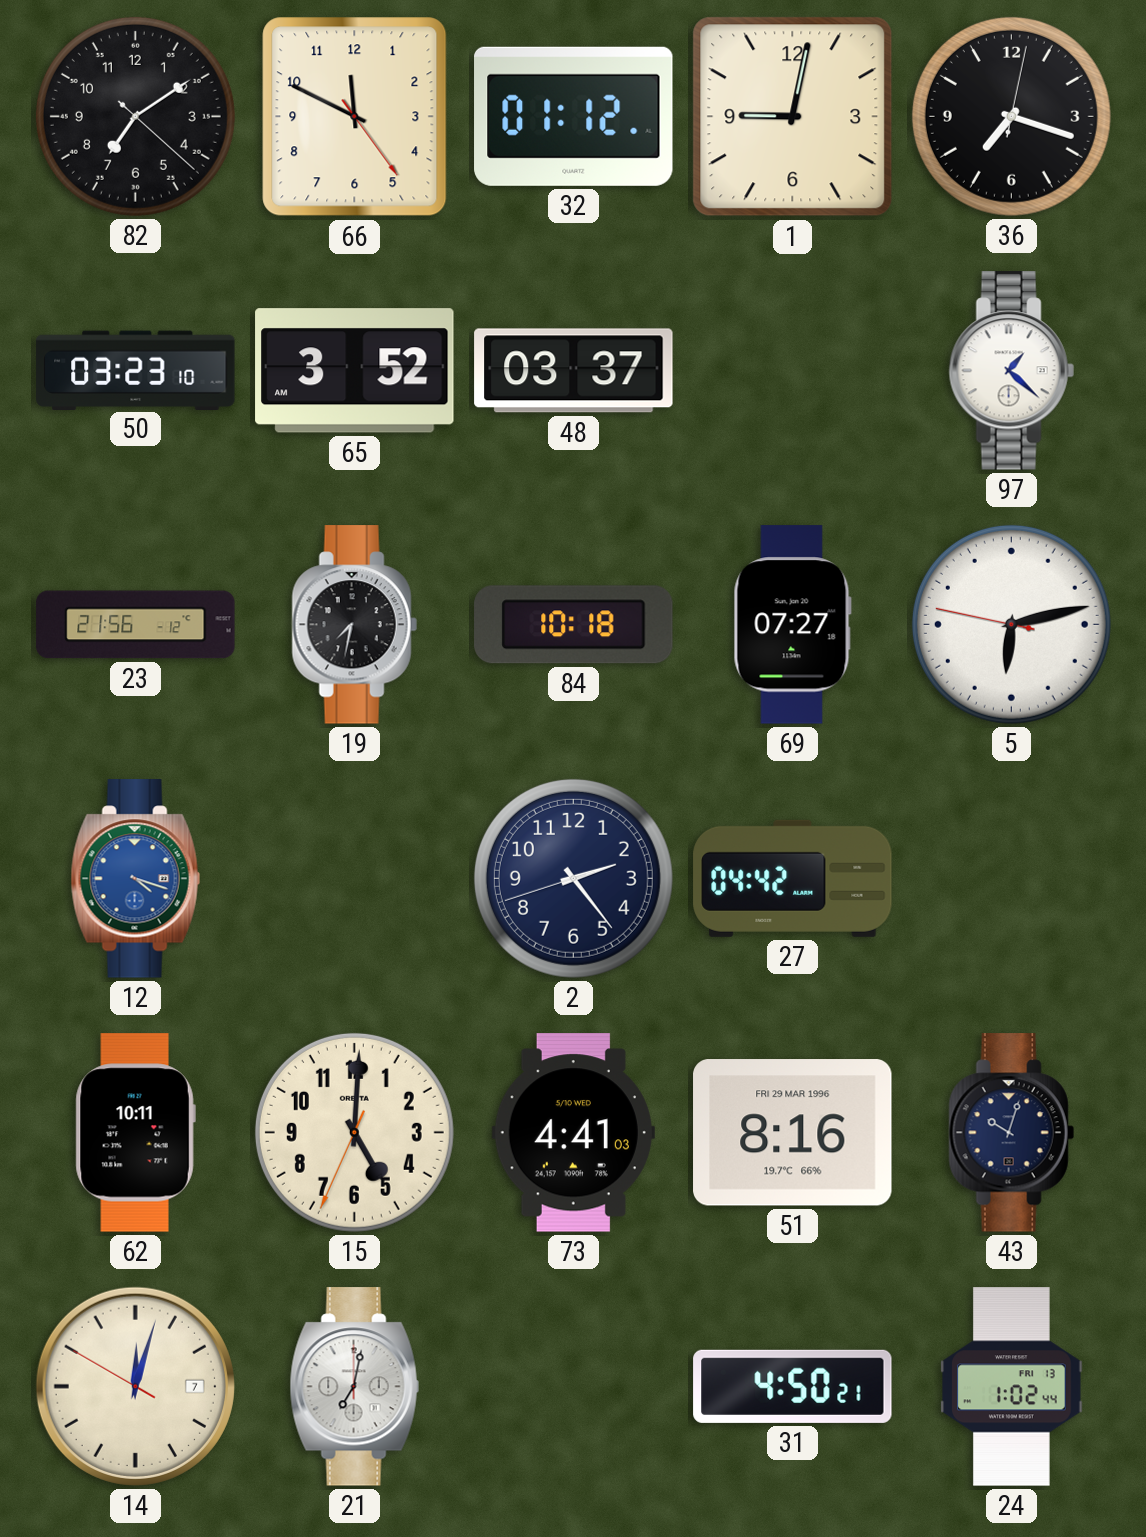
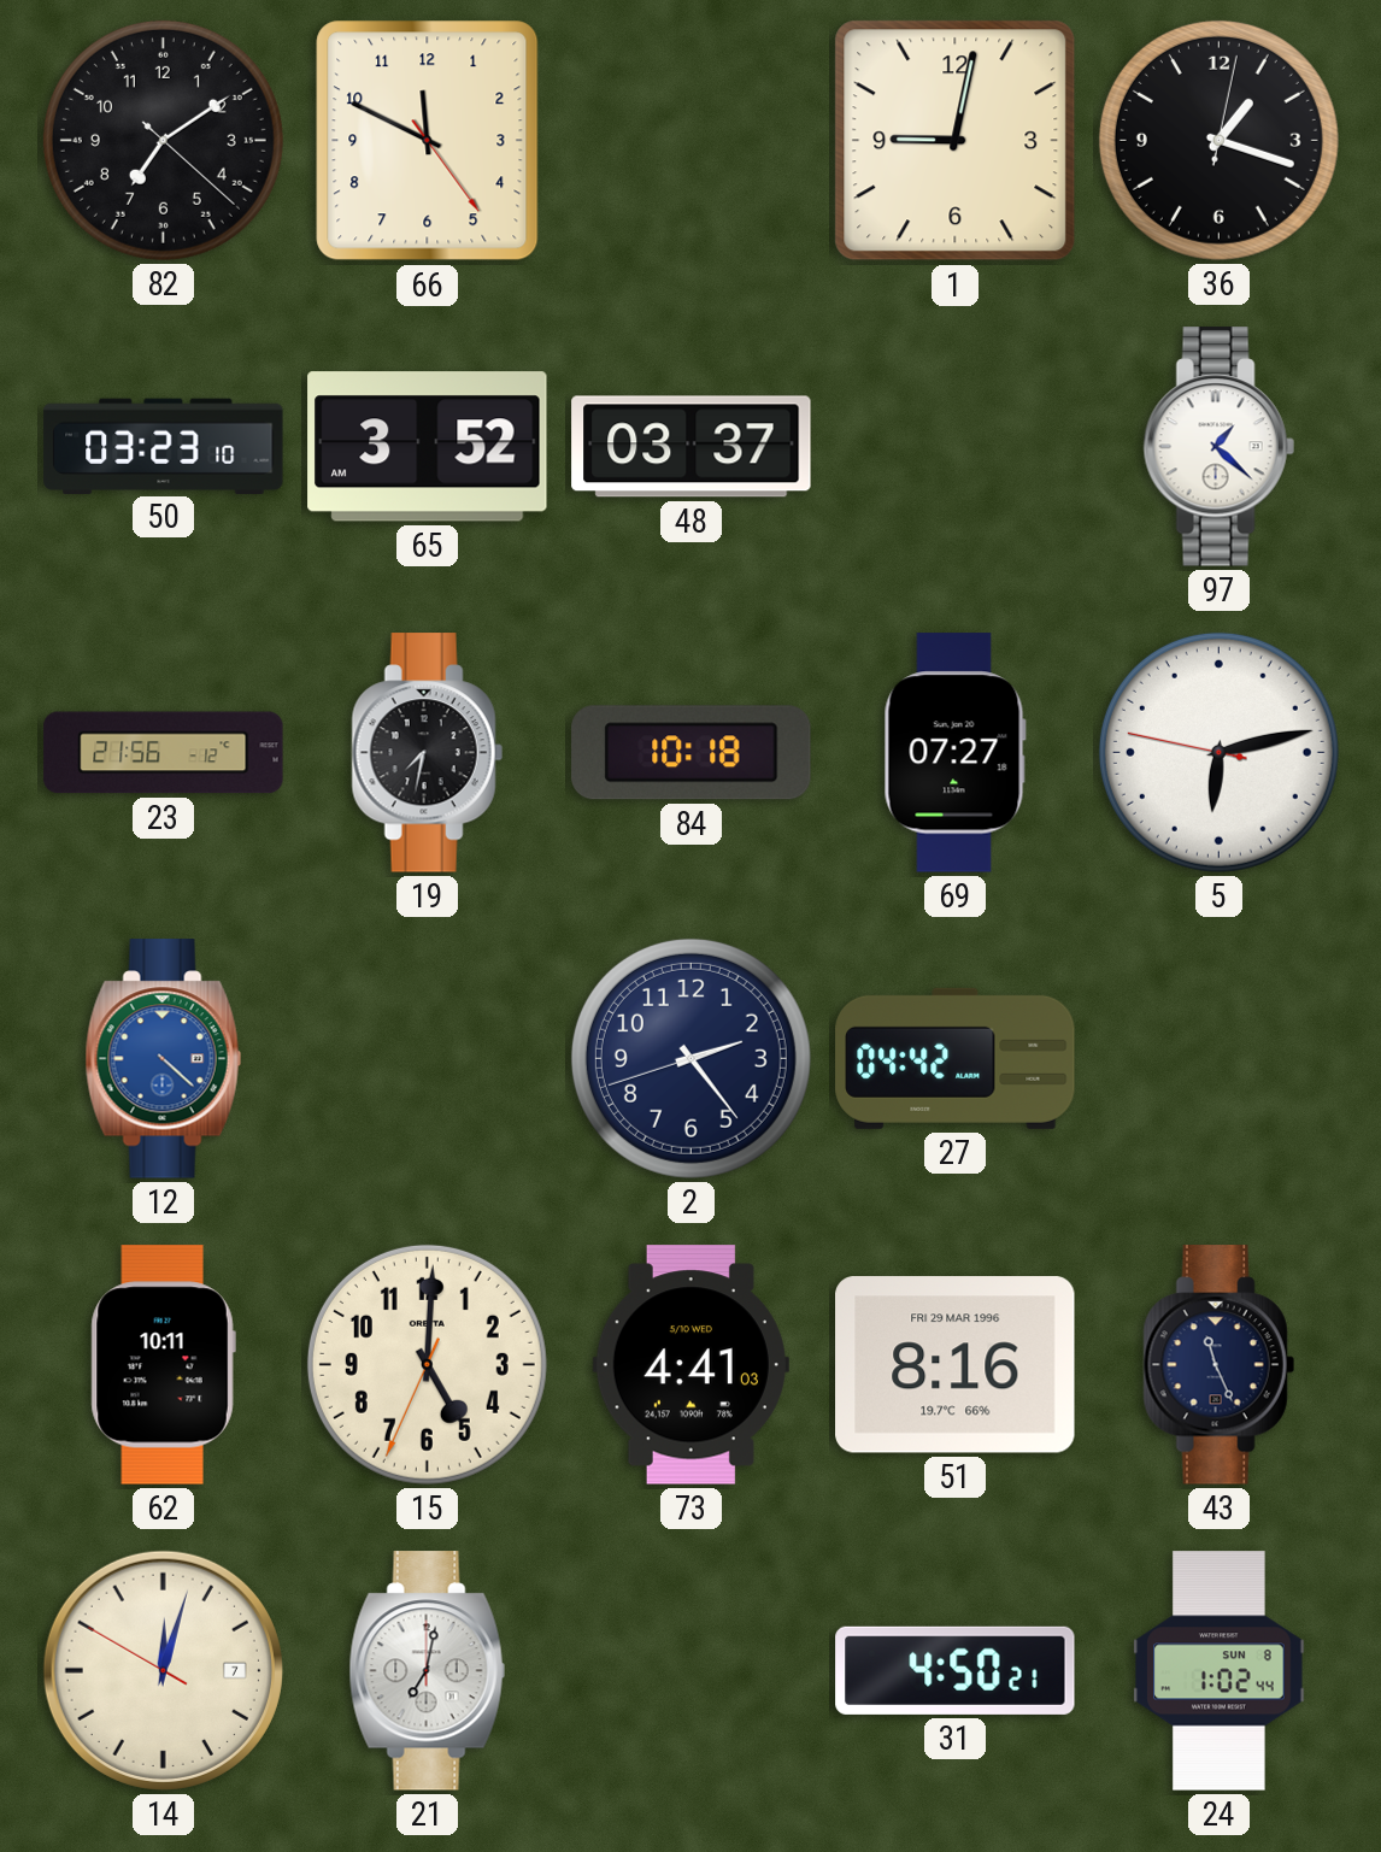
32: 01:12 -> none
36: 7:18 -> 1:18
12: 4:18 -> 4:22
43: 10:03 -> 11:26
24 date: FRI 13 -> SUN 8
